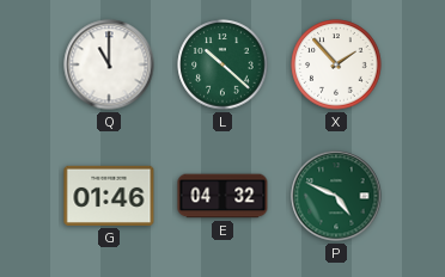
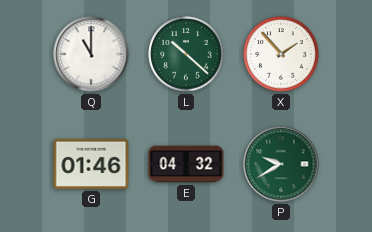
P: 4:49 -> 9:40
